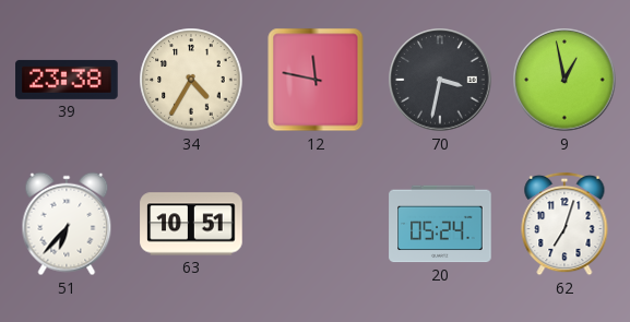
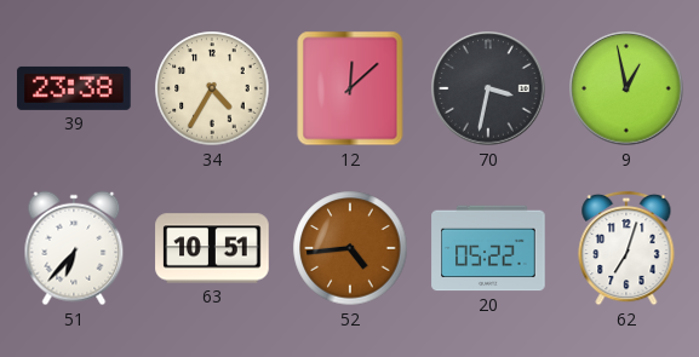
12: 11:47 -> 12:08
52: none -> 4:44
20: 05:24 -> 05:22
